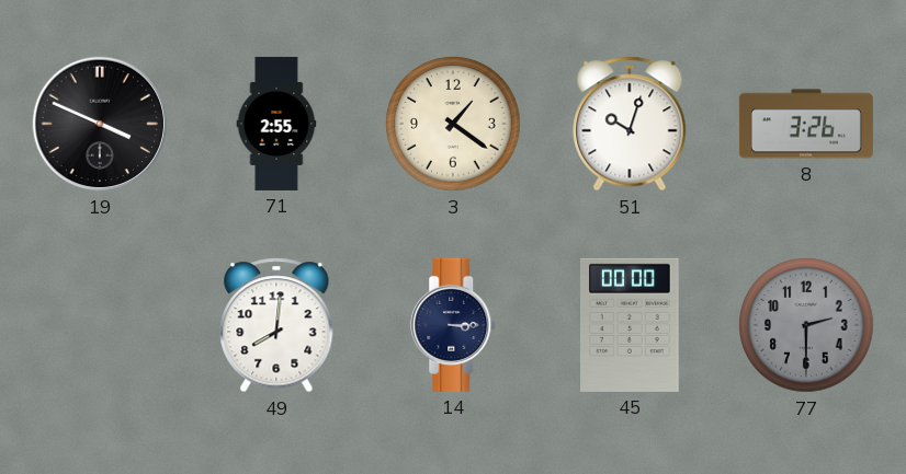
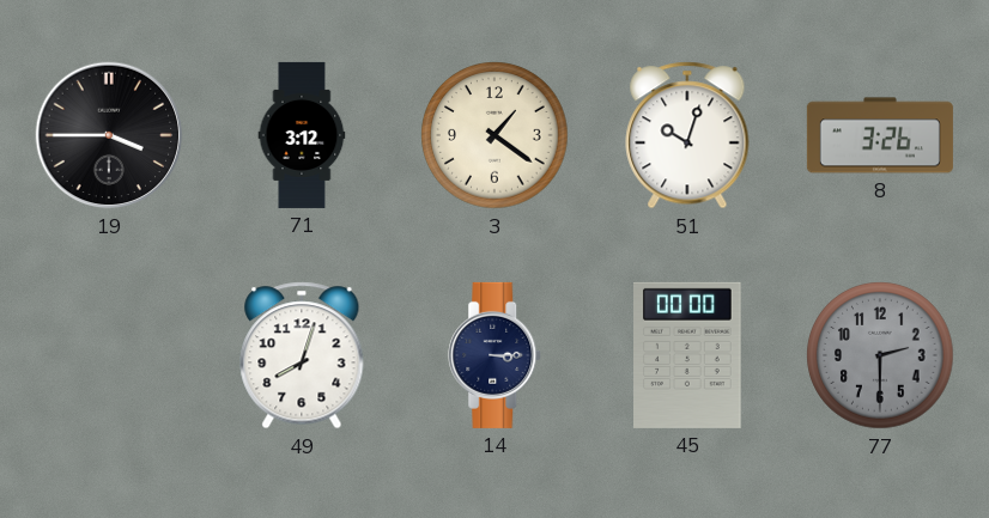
19: 3:49 -> 3:45
71: 2:55 -> 3:12
49: 8:01 -> 8:03
